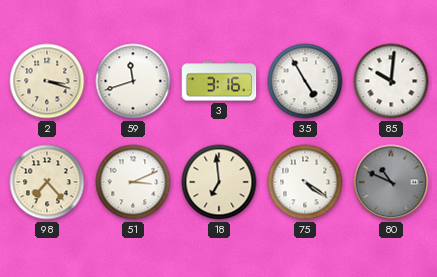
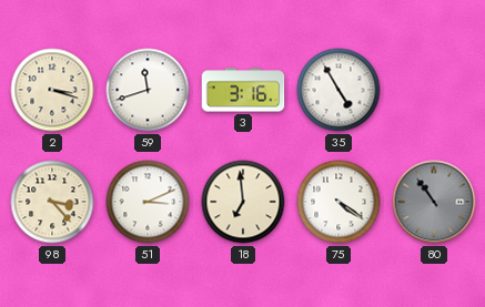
85: 10:01 -> none
98: 7:23 -> 3:23
80: 10:49 -> 10:54
